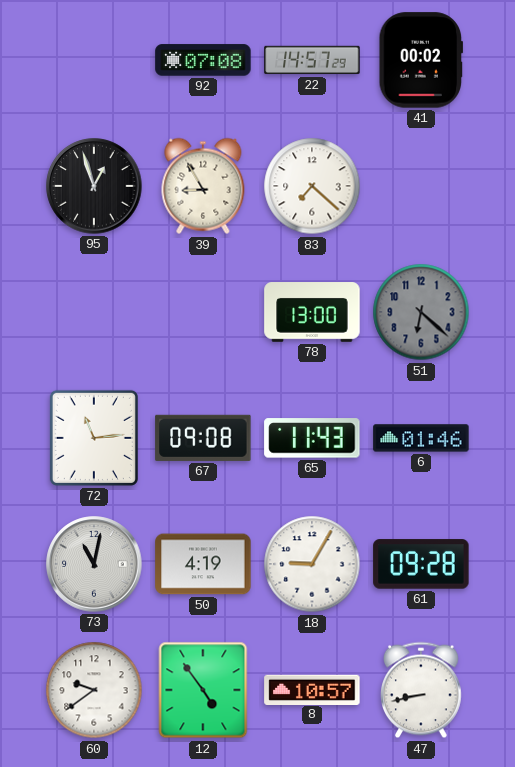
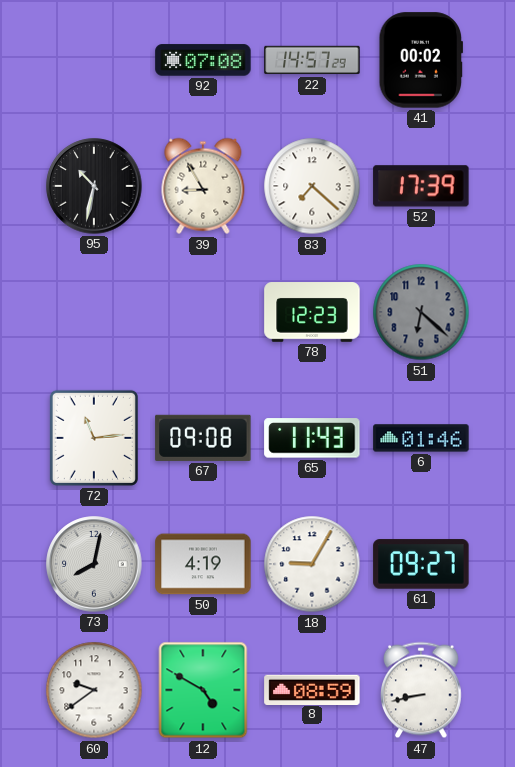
95: 12:57 -> 10:32
52: none -> 17:39
78: 13:00 -> 12:23
73: 11:02 -> 8:02
61: 09:28 -> 09:27
12: 4:54 -> 4:50
8: 10:57 -> 08:59
